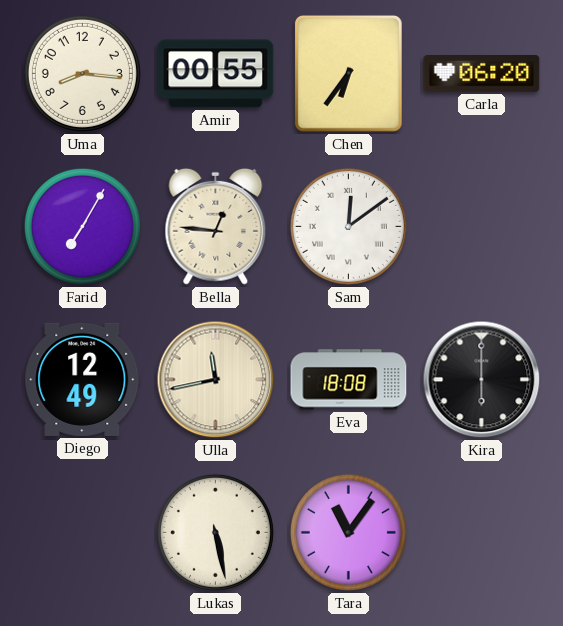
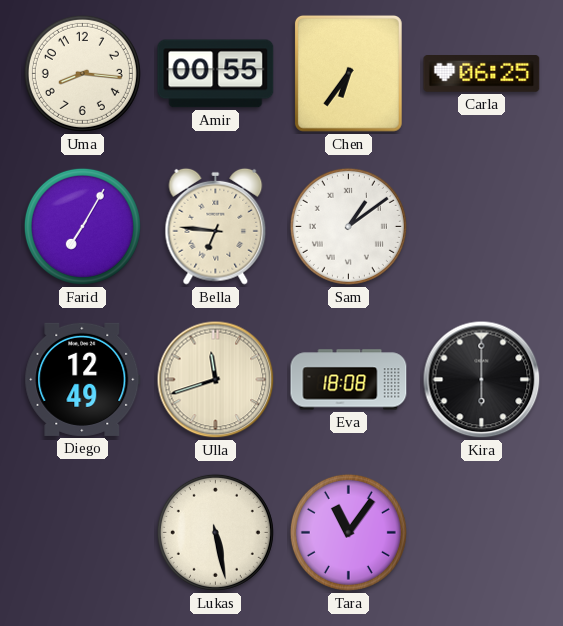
Carla: 06:20 -> 06:25
Bella: 12:46 -> 6:46
Sam: 12:09 -> 1:09
Ulla: 11:43 -> 11:42
